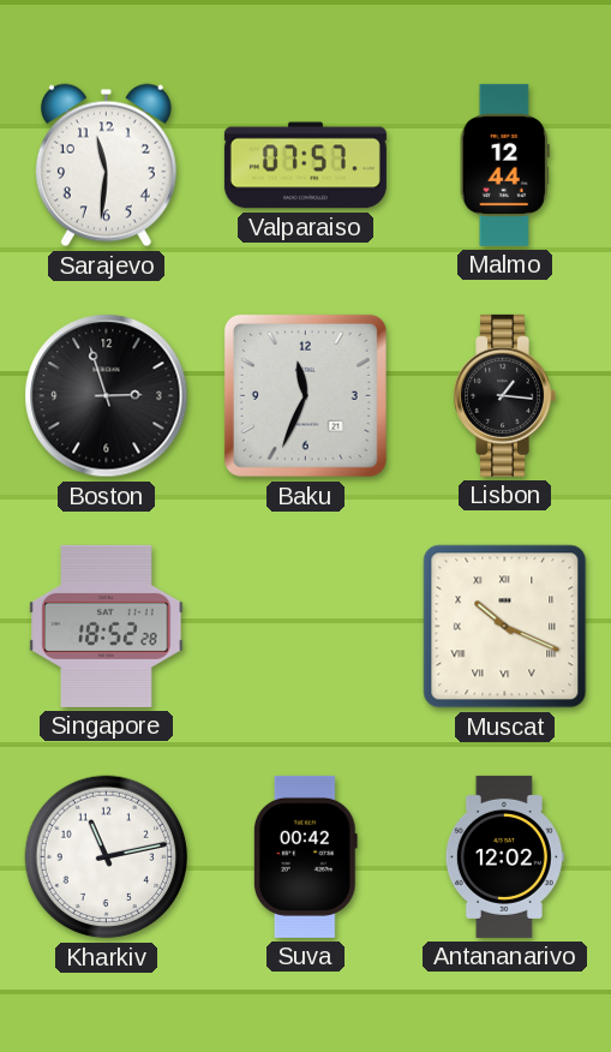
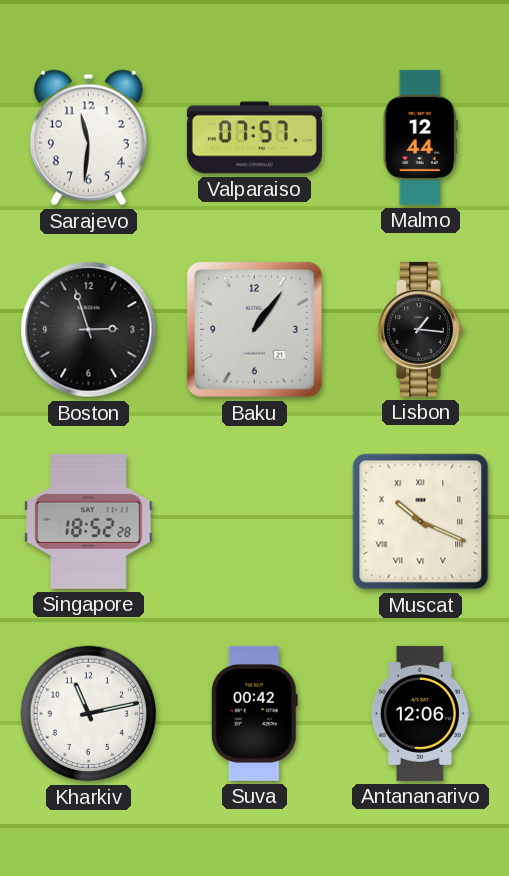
Baku: 11:34 -> 1:06
Antananarivo: 12:02 -> 12:06
